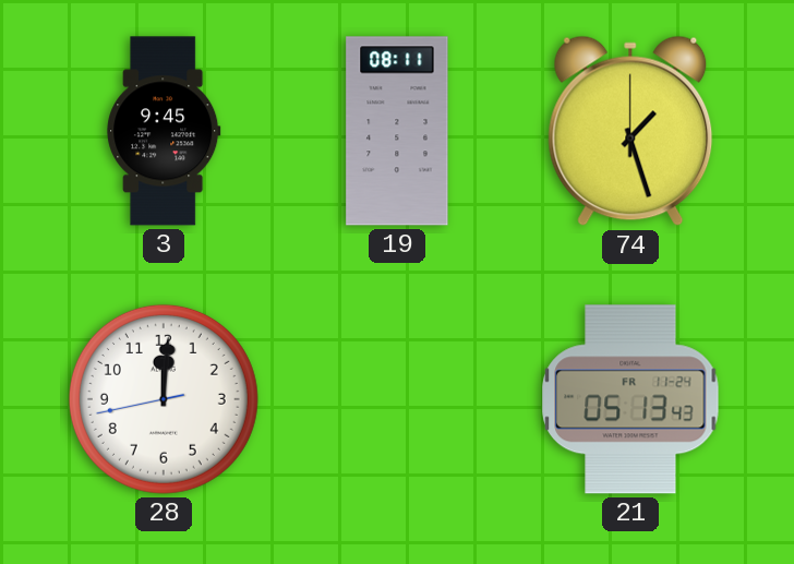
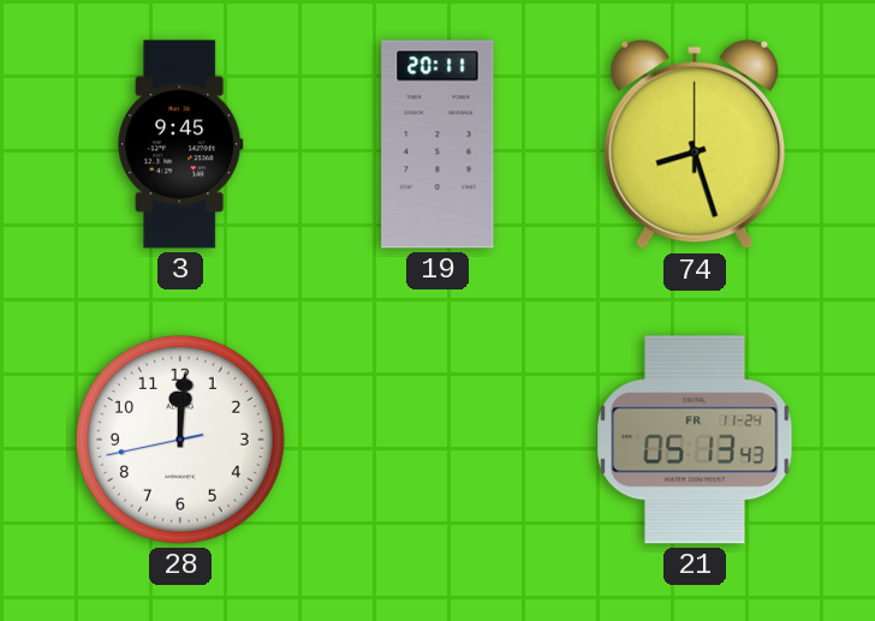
19: 08:11 -> 20:11
74: 1:27 -> 8:27
